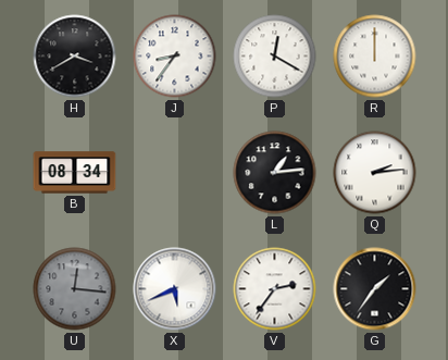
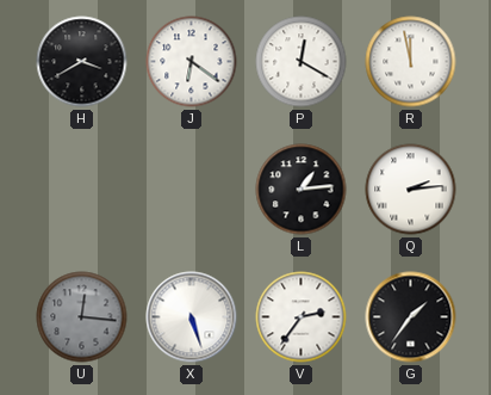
J: 8:36 -> 6:21
R: 12:00 -> 11:58
B: 08:34 -> none
X: 5:41 -> 5:27
